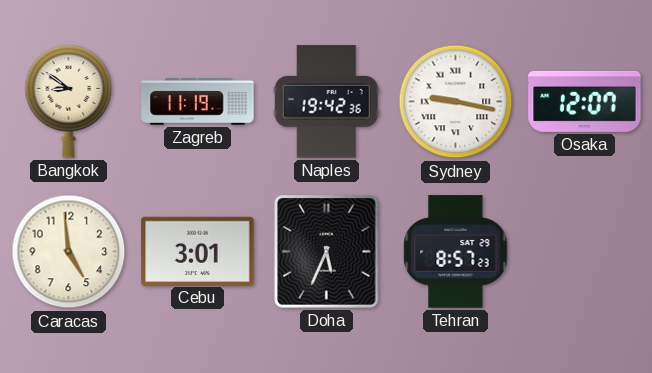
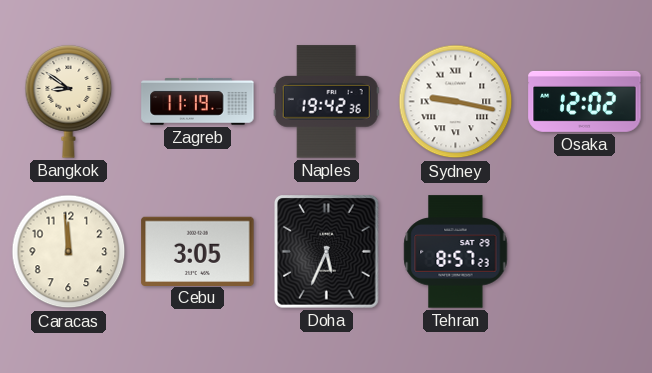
Osaka: 12:07 -> 12:02
Caracas: 4:59 -> 11:59
Cebu: 3:01 -> 3:05
